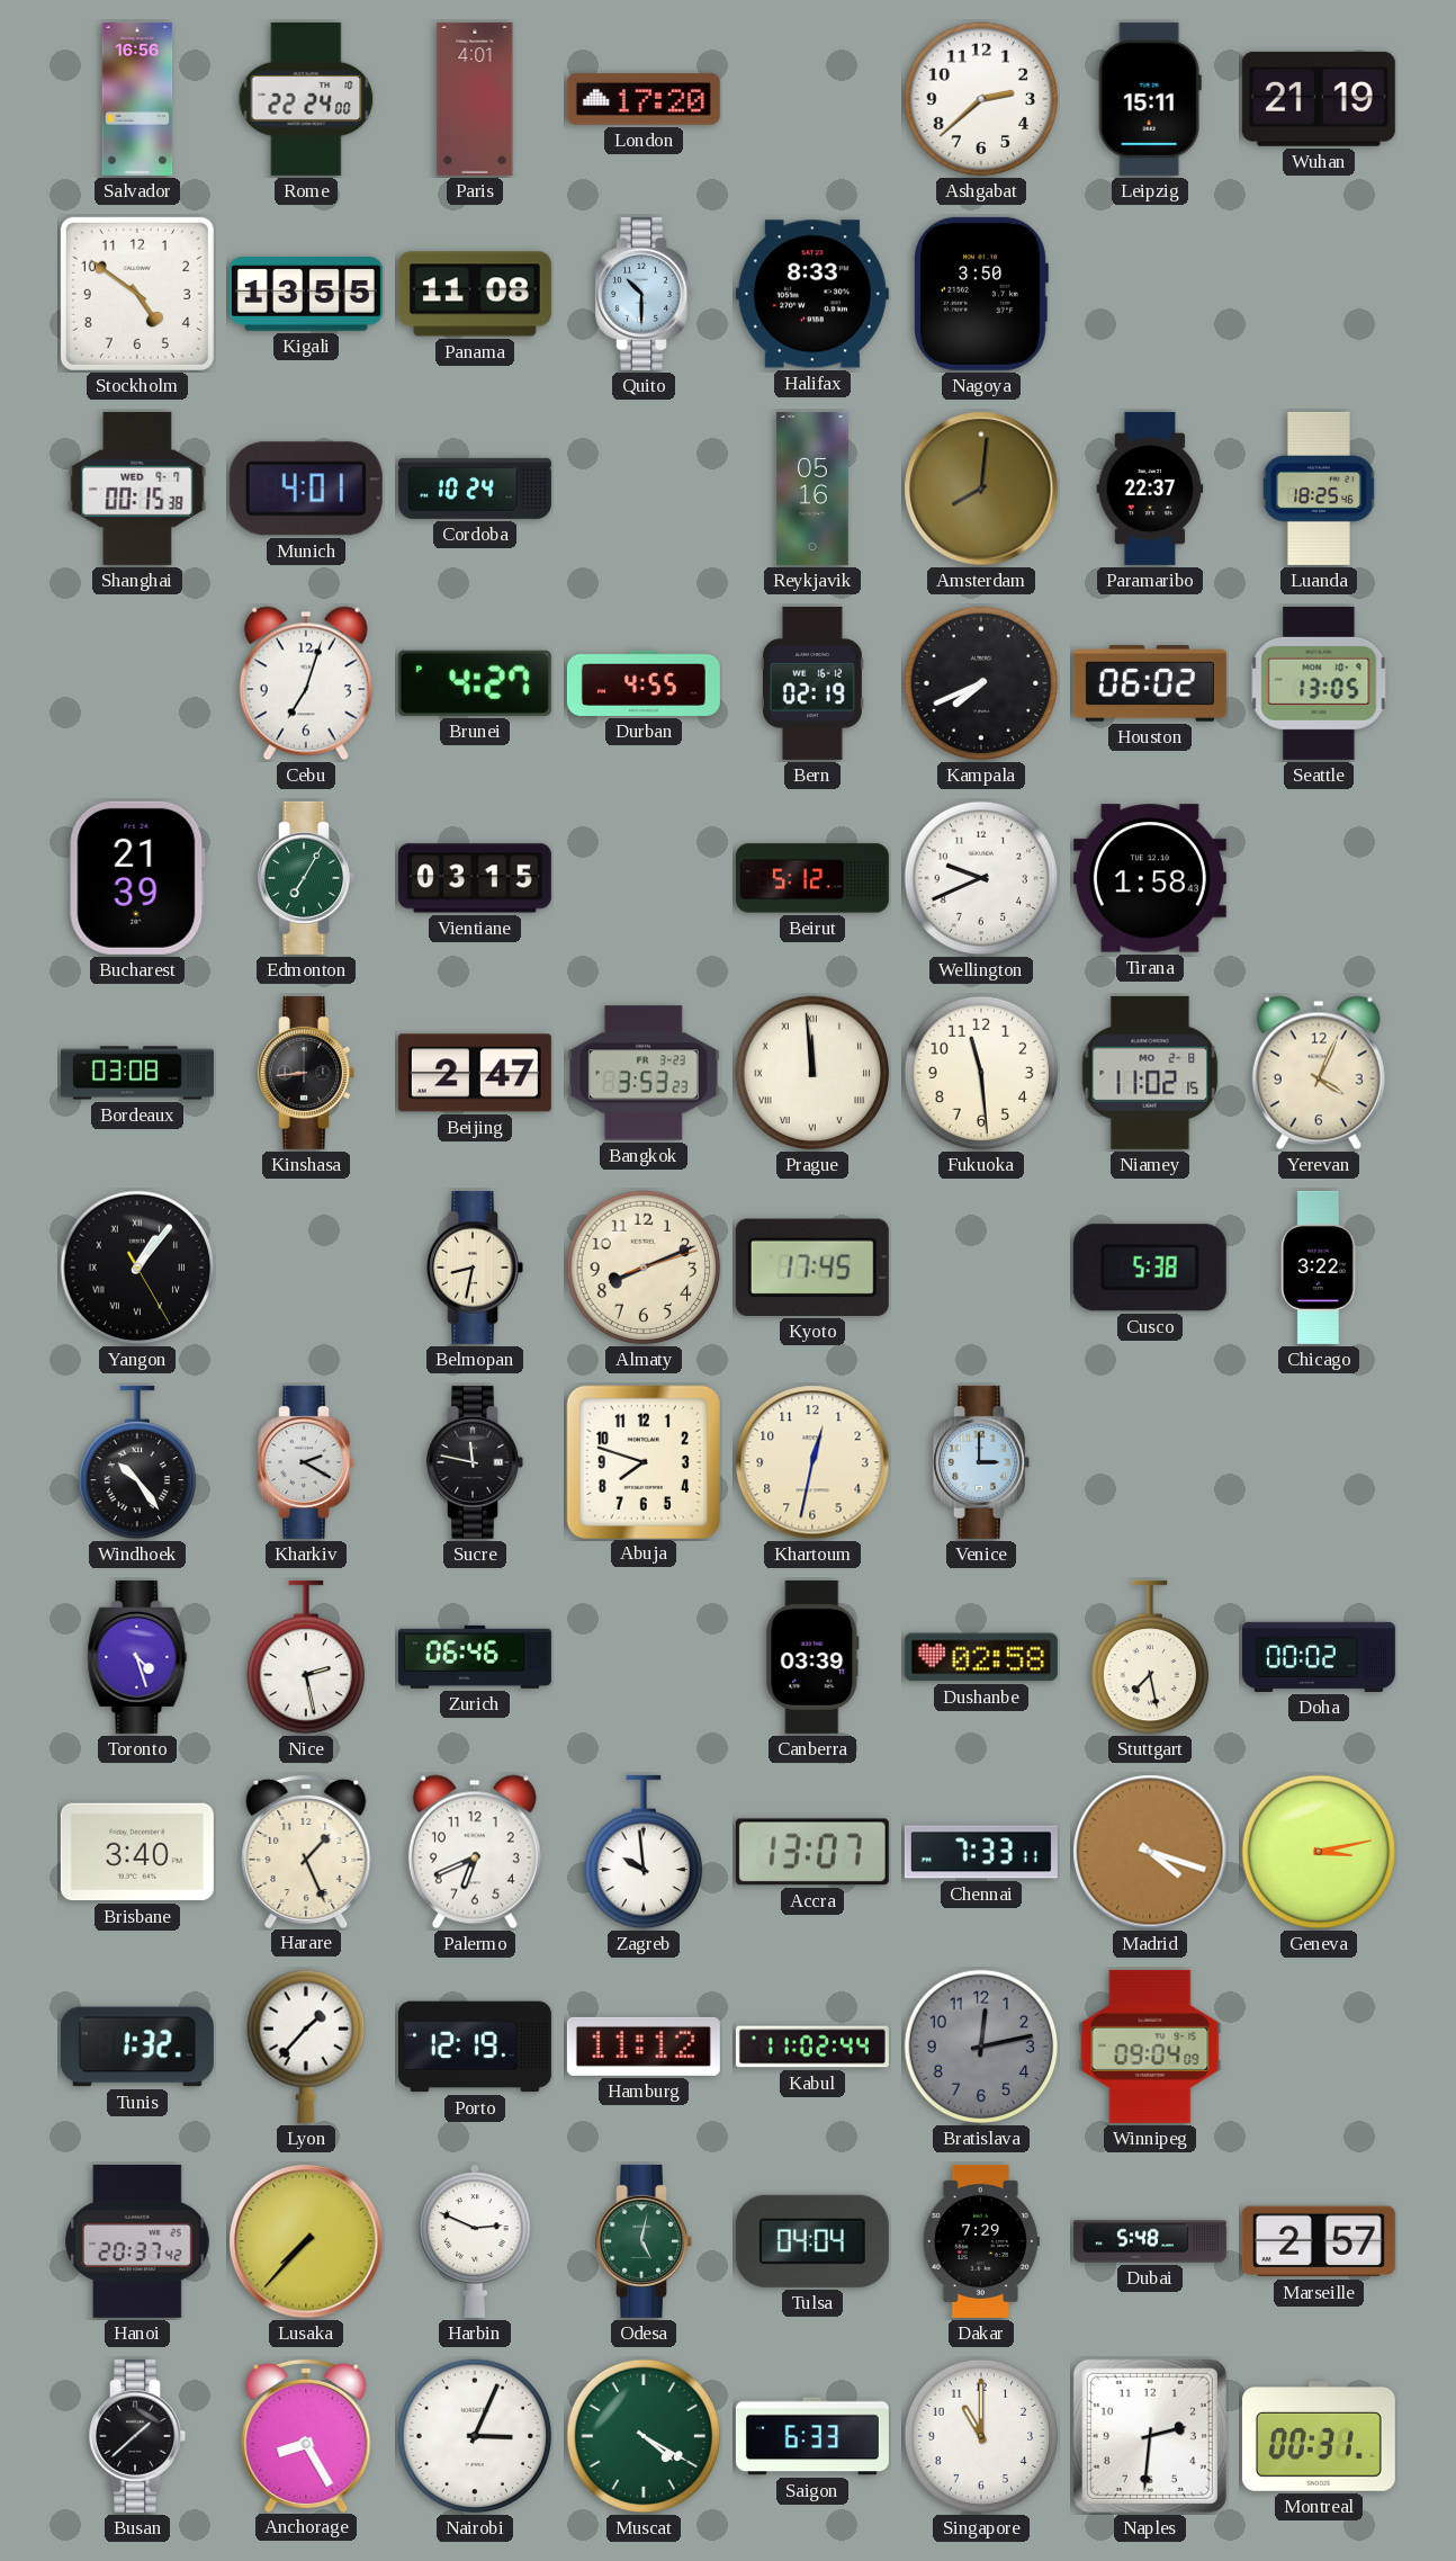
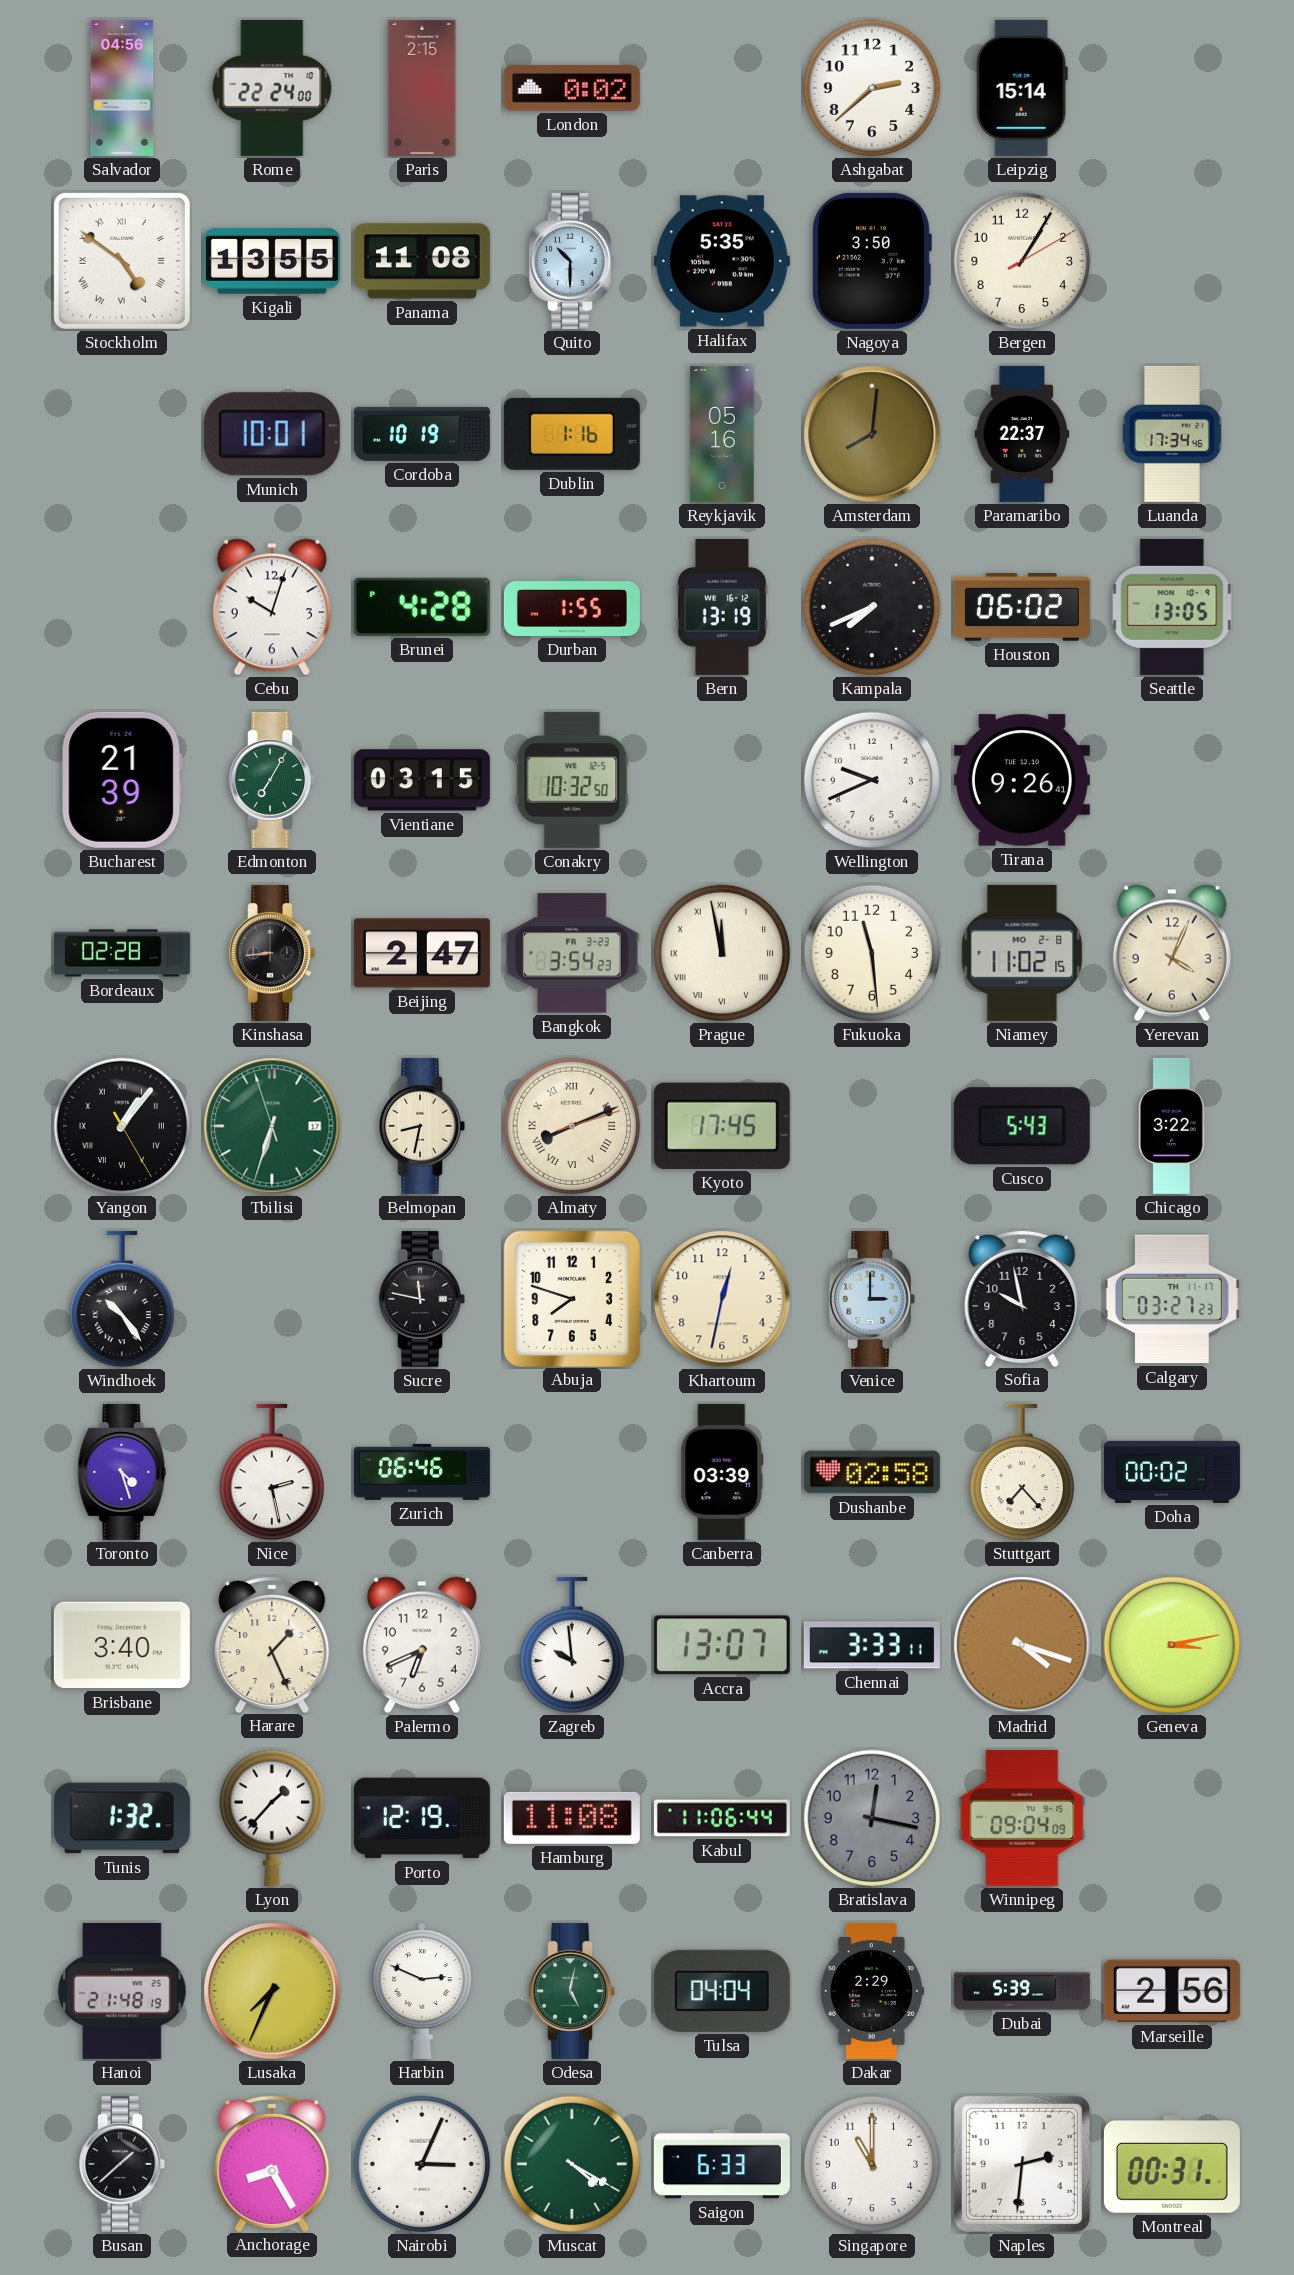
Salvador: 16:56 -> 04:56
Paris: 4:01 -> 2:15
London: 17:20 -> 0:02
Leipzig: 15:11 -> 15:14
Wuhan: 21:19 -> none
Stockholm numerals: Arabic -> Roman
Halifax: 8:33 -> 5:35
Bergen: none -> 1:05
Shanghai: 00:15 -> none
Munich: 4:01 -> 10:01
Cordoba: 10:24 -> 10:19
Dublin: none -> 1:16
Luanda: 18:25 -> 17:34
Cebu: 7:03 -> 10:03
Brunei: 4:27 -> 4:28
Durban: 4:55 -> 1:55
Bern: 02:19 -> 13:19
Conakry: none -> 10:32
Beirut: 5:12 -> none
Tirana: 1:58 -> 9:26
Bordeaux: 03:08 -> 02:28
Bangkok: 3:53 -> 3:54
Prague: 11:59 -> 11:58
Tbilisi: none -> 6:32
Almaty numerals: Arabic -> Roman
Cusco: 5:38 -> 5:43
Kharkiv: 2:20 -> none
Sofia: none -> 9:58
Calgary: none -> 03:27
Stuttgart: 7:28 -> 7:23
Chennai: 7:33 -> 3:33
Hamburg: 11:12 -> 11:08
Kabul: 11:02 -> 11:06
Bratislava: 12:13 -> 12:17
Hanoi: 20:37 -> 21:48
Lusaka: 7:37 -> 7:34
Dakar: 7:29 -> 2:29
Dubai: 5:48 -> 5:39
Marseille: 2:57 -> 2:56
